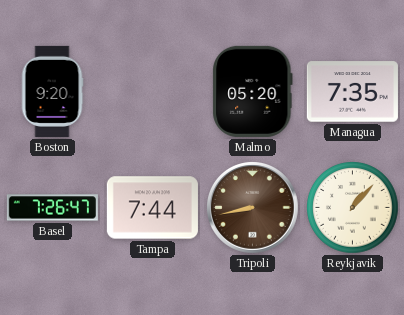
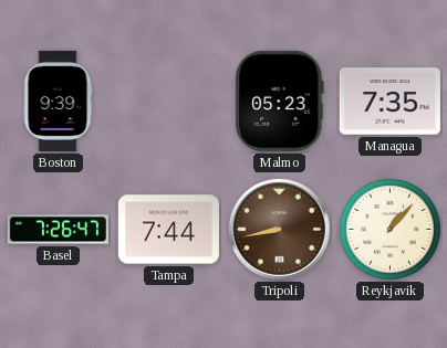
Boston: 9:20 -> 9:39
Malmo: 05:20 -> 05:23
